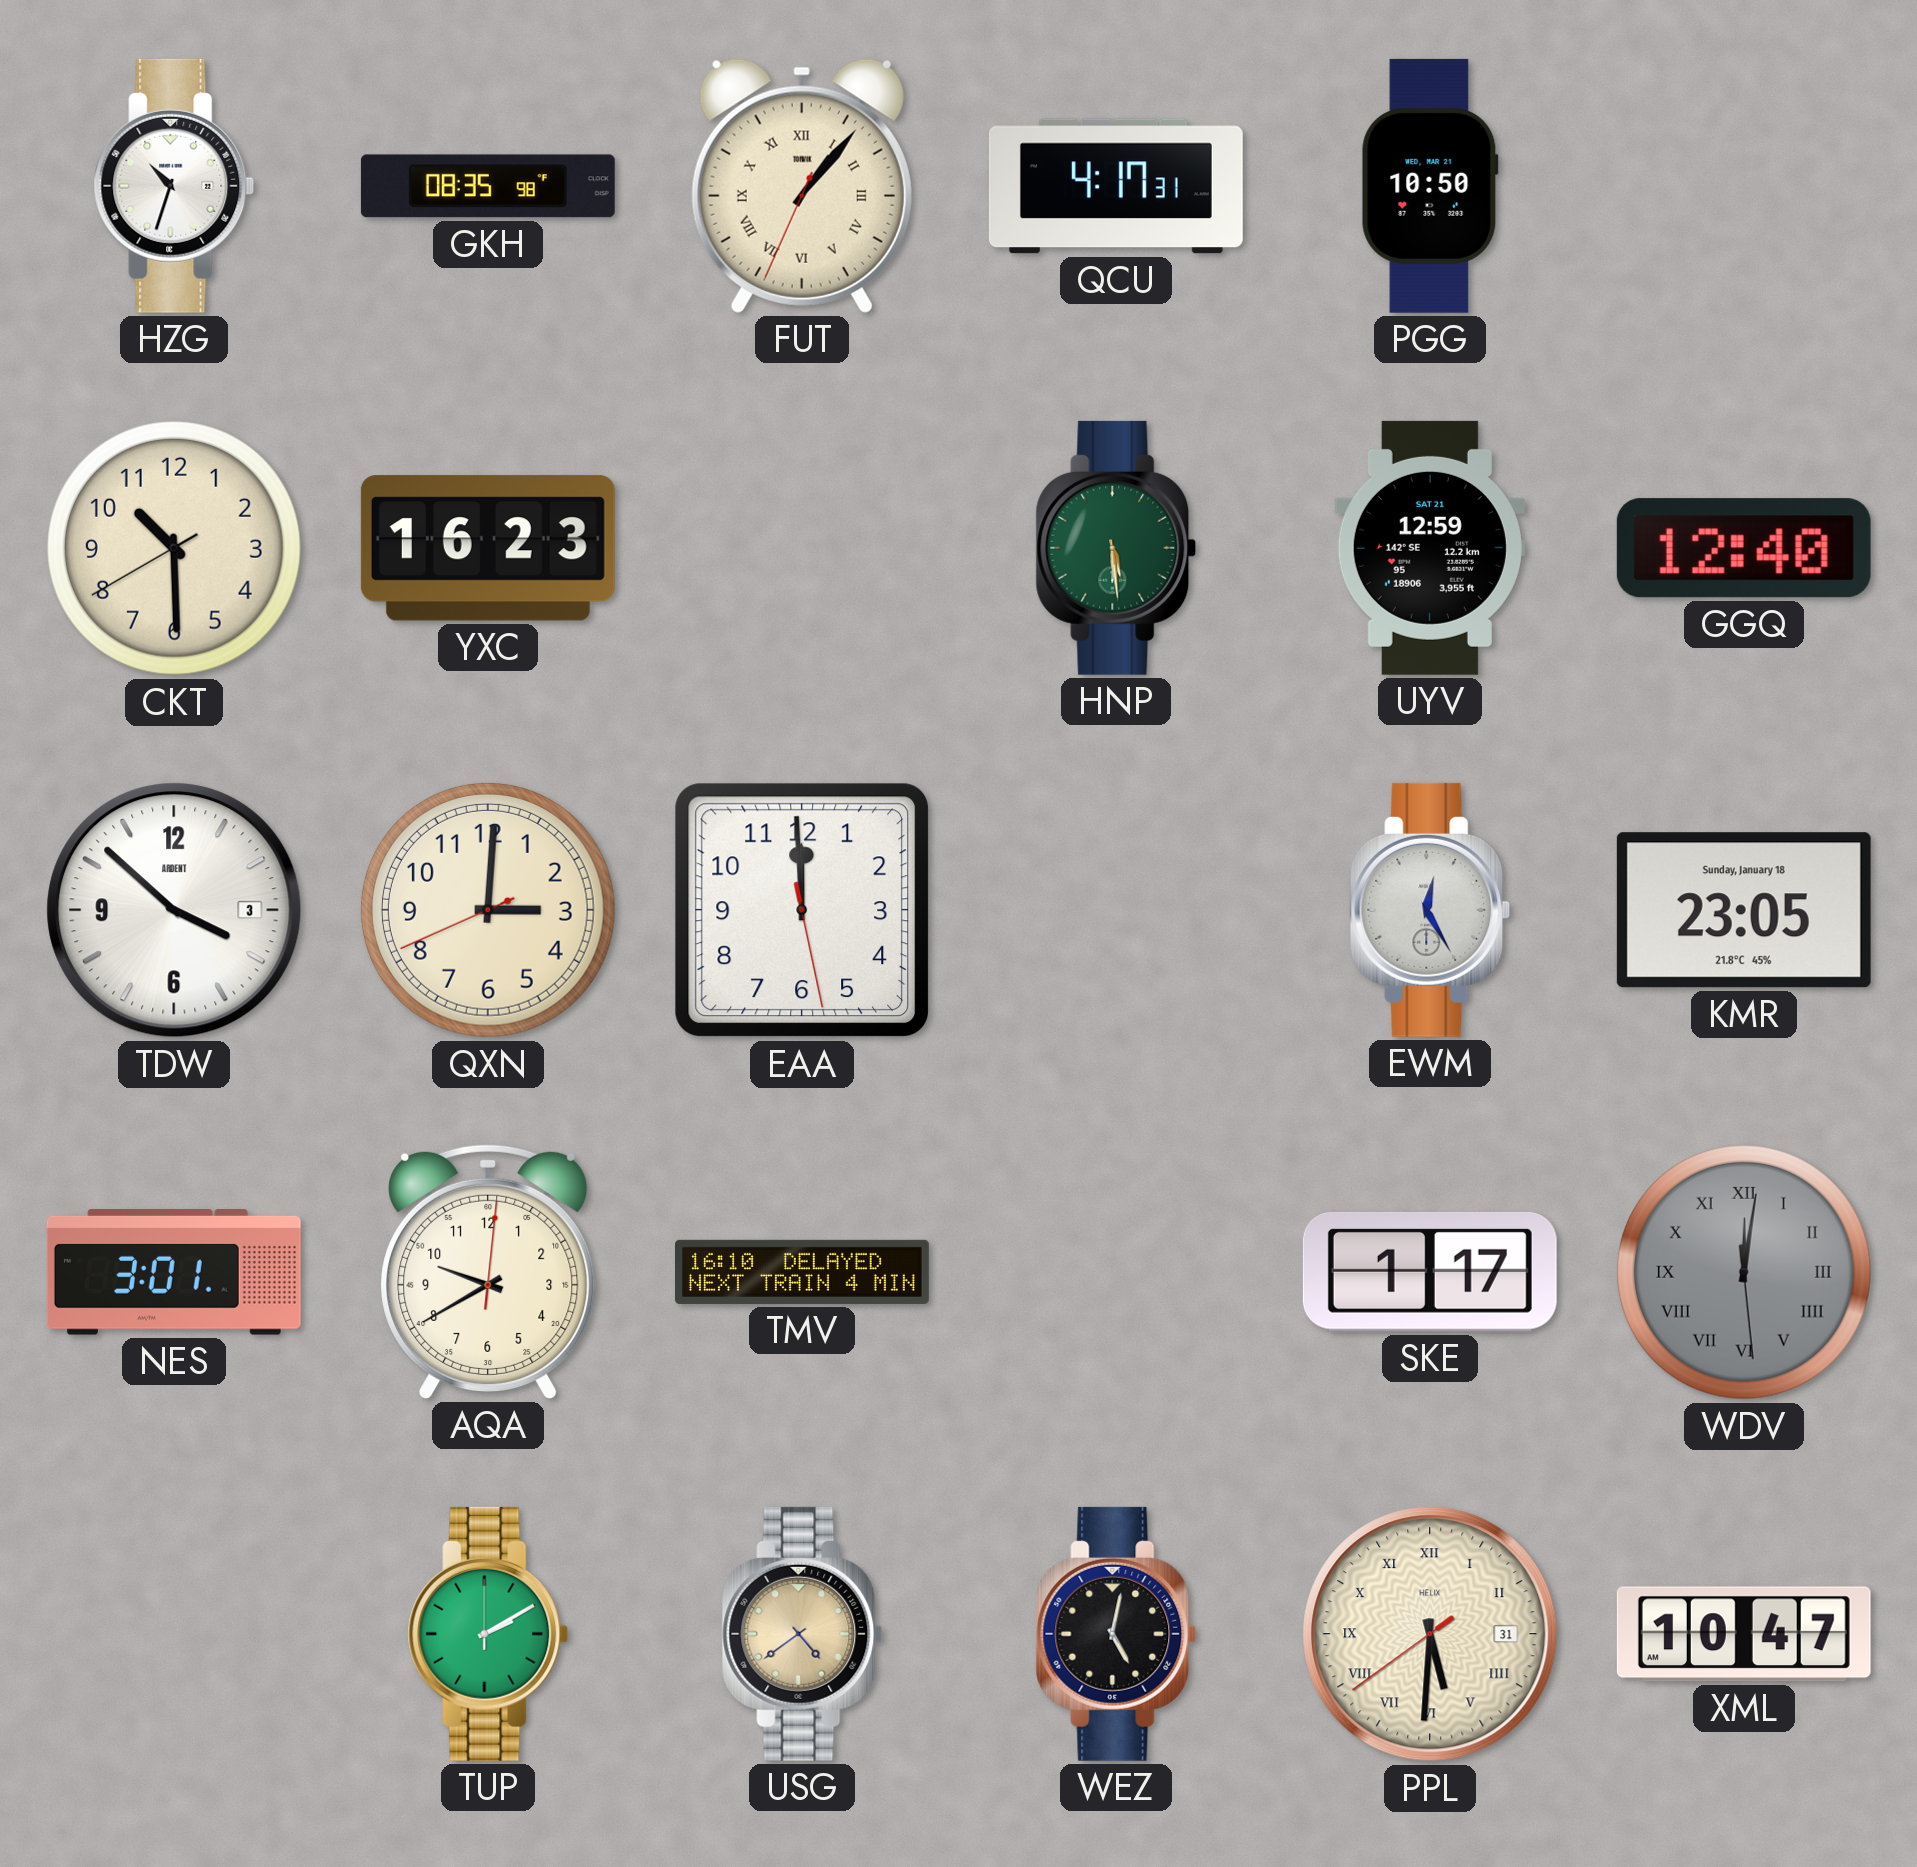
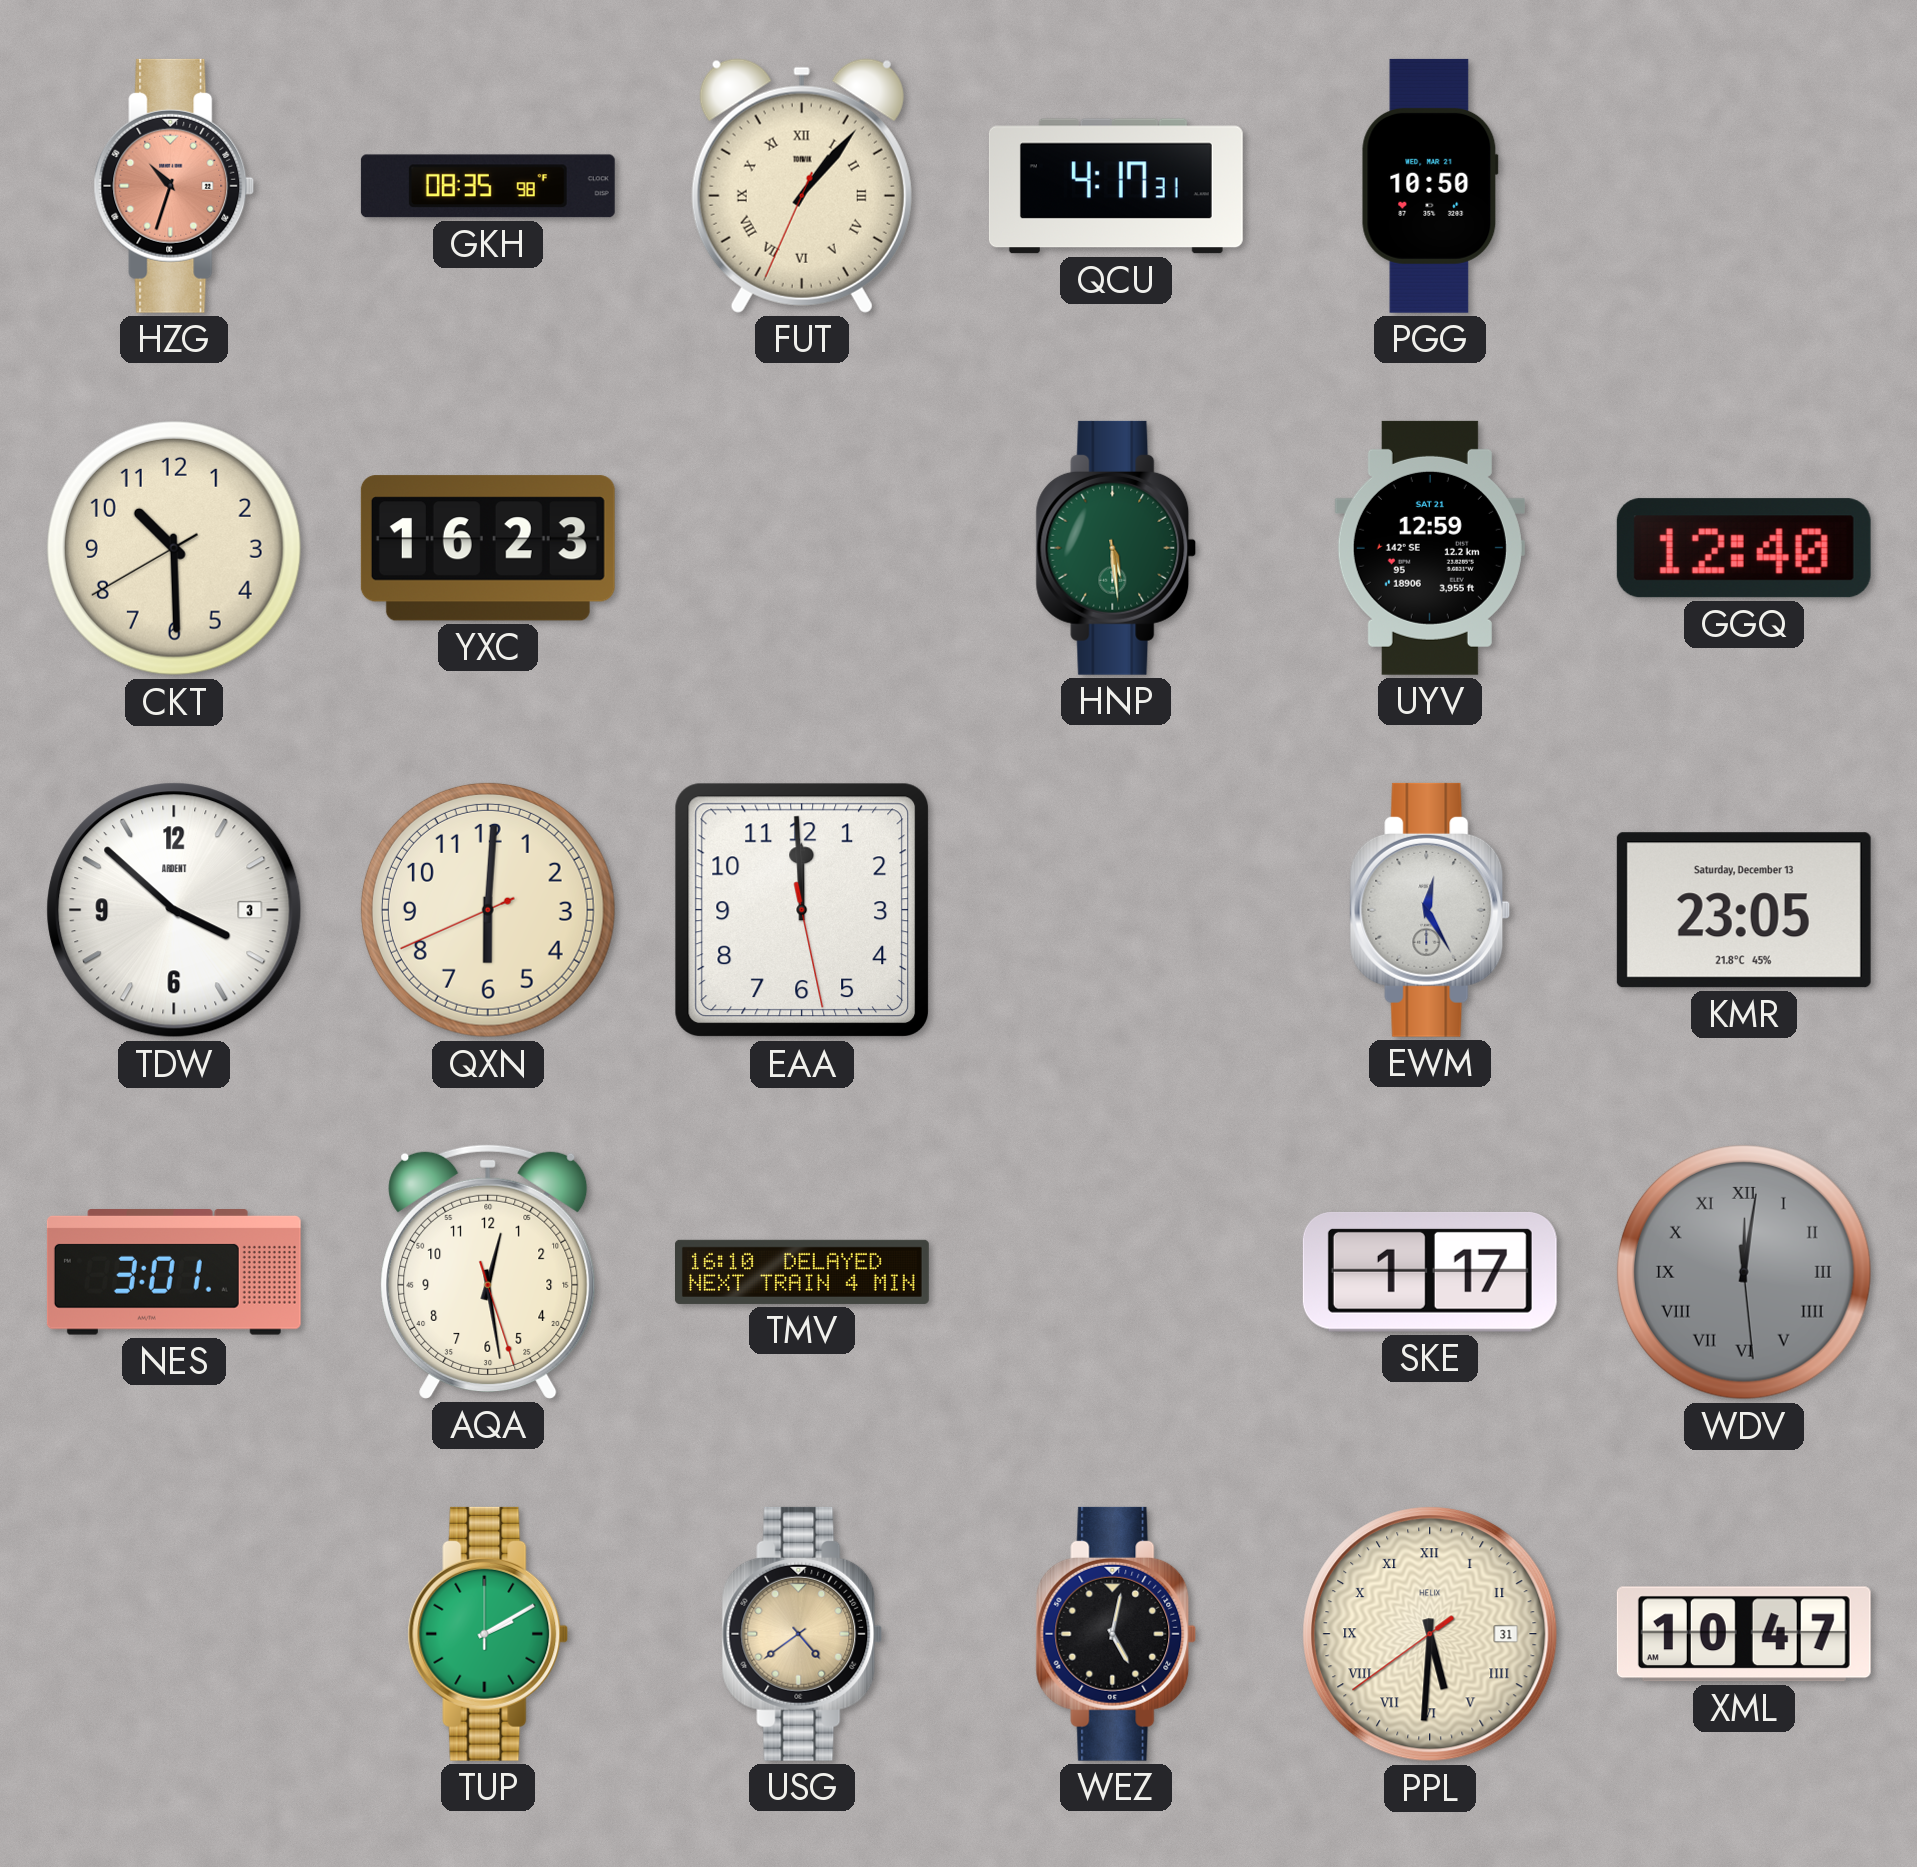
HZG dial: white -> salmon
QXN: 3:00 -> 6:00
KMR date: Sunday, January 18 -> Saturday, December 13
AQA: 9:40 -> 12:28
